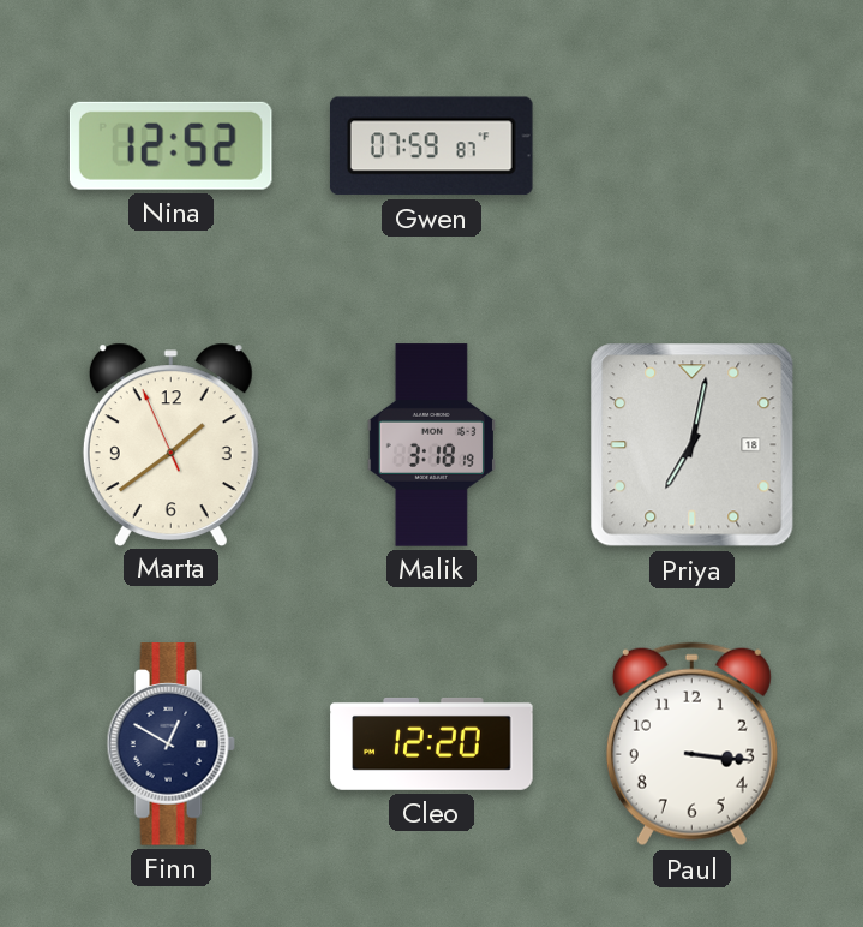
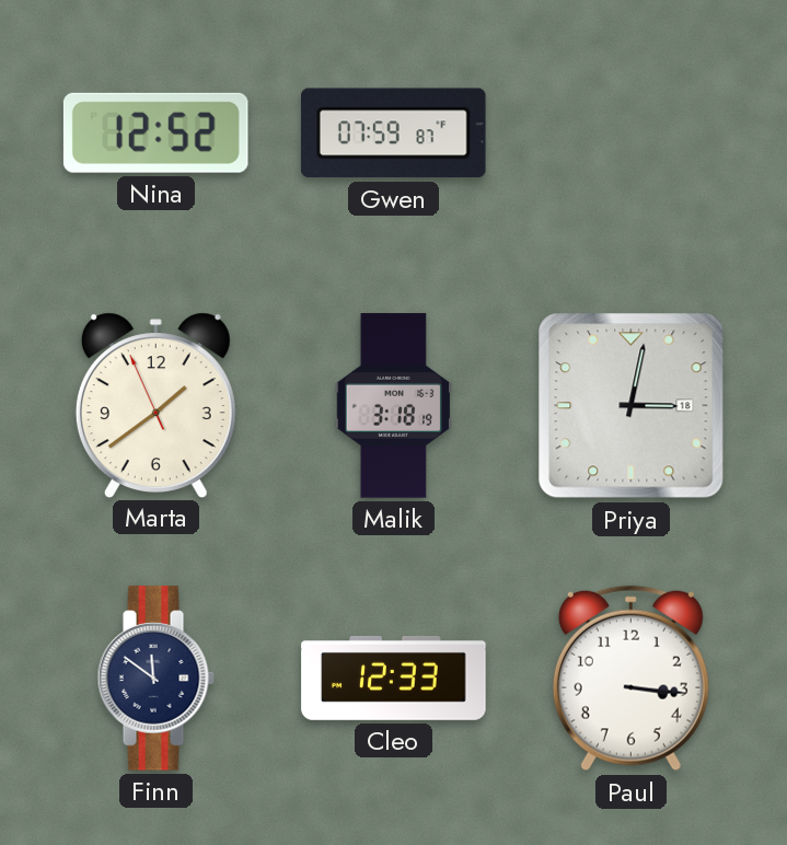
Priya: 7:02 -> 3:02
Finn: 12:50 -> 11:51
Cleo: 12:20 -> 12:33
